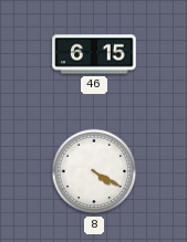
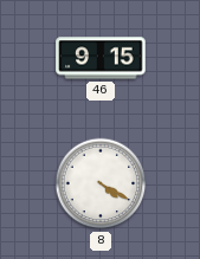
46: 6:15 -> 9:15
